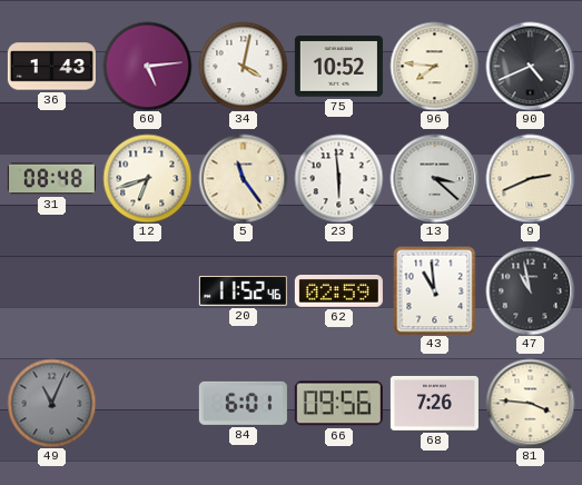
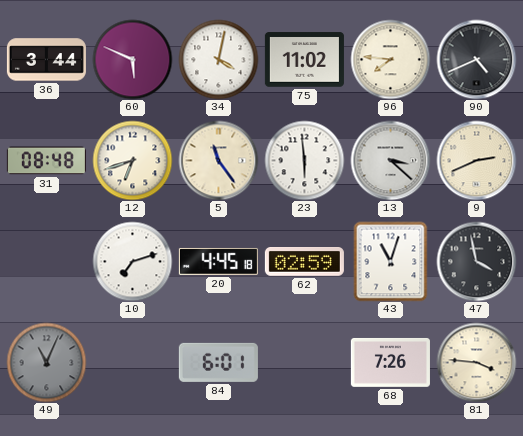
36: 1:43 -> 3:44
60: 5:14 -> 5:49
75: 10:52 -> 11:02
10: none -> 7:12
20: 11:52 -> 4:45
43: 10:59 -> 11:03
47: 10:58 -> 3:58
66: 09:56 -> none
